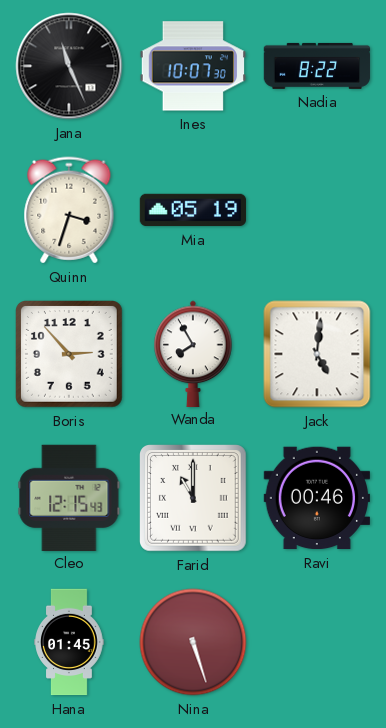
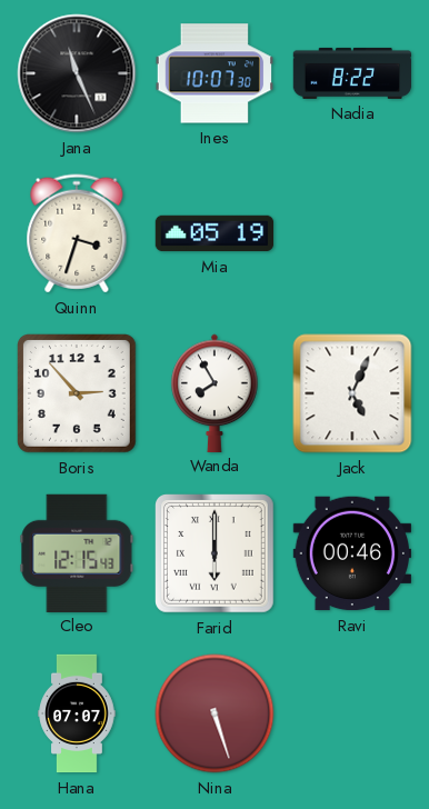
Jack: 5:01 -> 5:04
Farid: 11:00 -> 6:00
Hana: 01:45 -> 07:07
